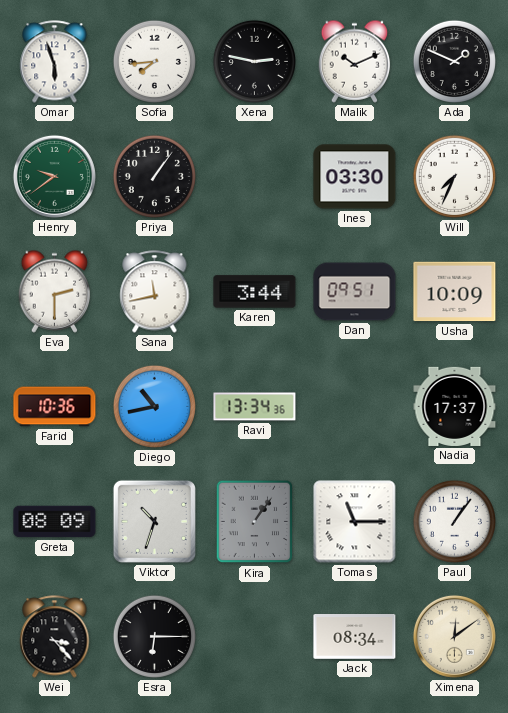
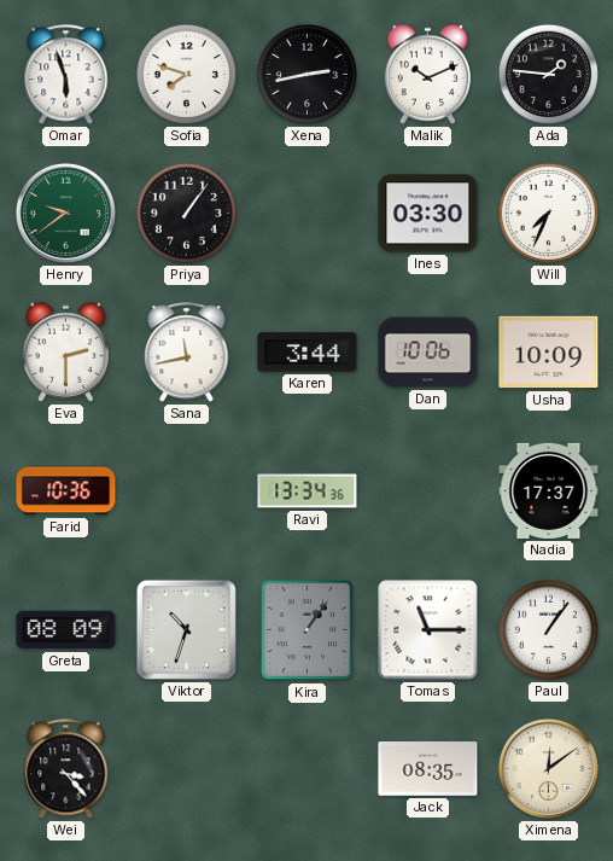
Sofia: 7:44 -> 7:48
Xena: 2:47 -> 2:43
Ada: 1:49 -> 1:46
Dan: 09:51 -> 10:06
Diego: 10:43 -> none
Esra: 6:15 -> none
Jack: 08:34 -> 08:35
